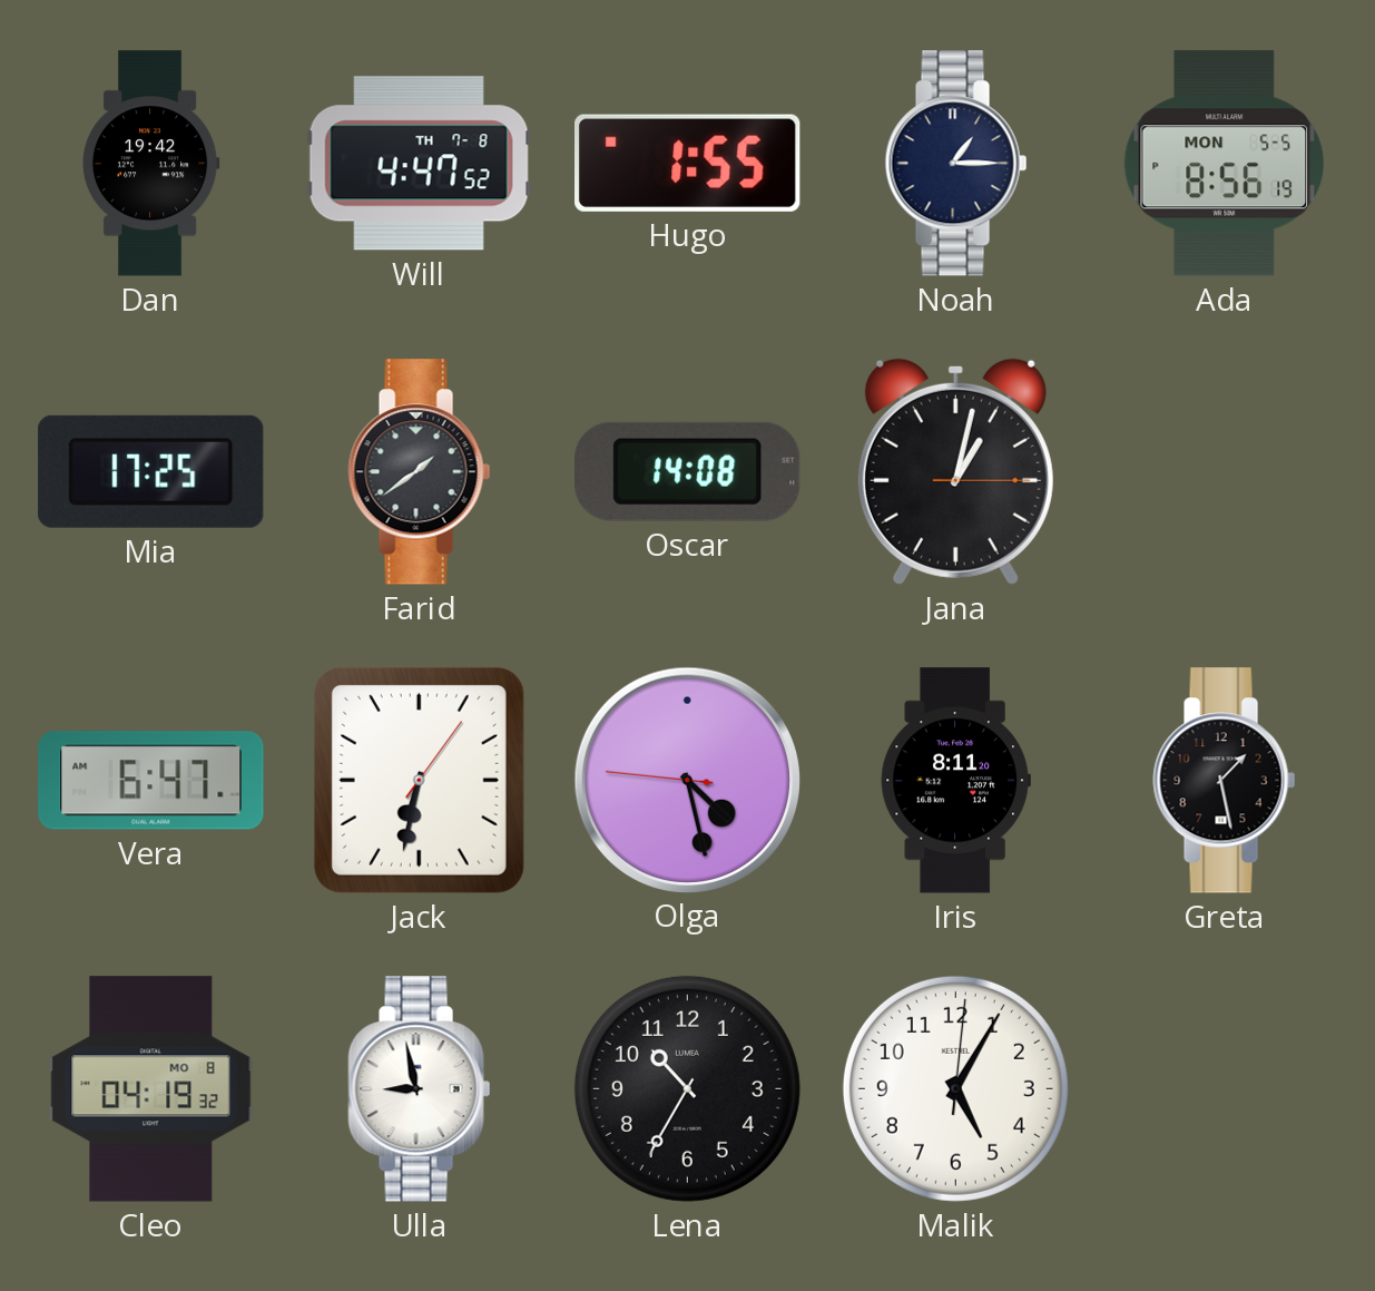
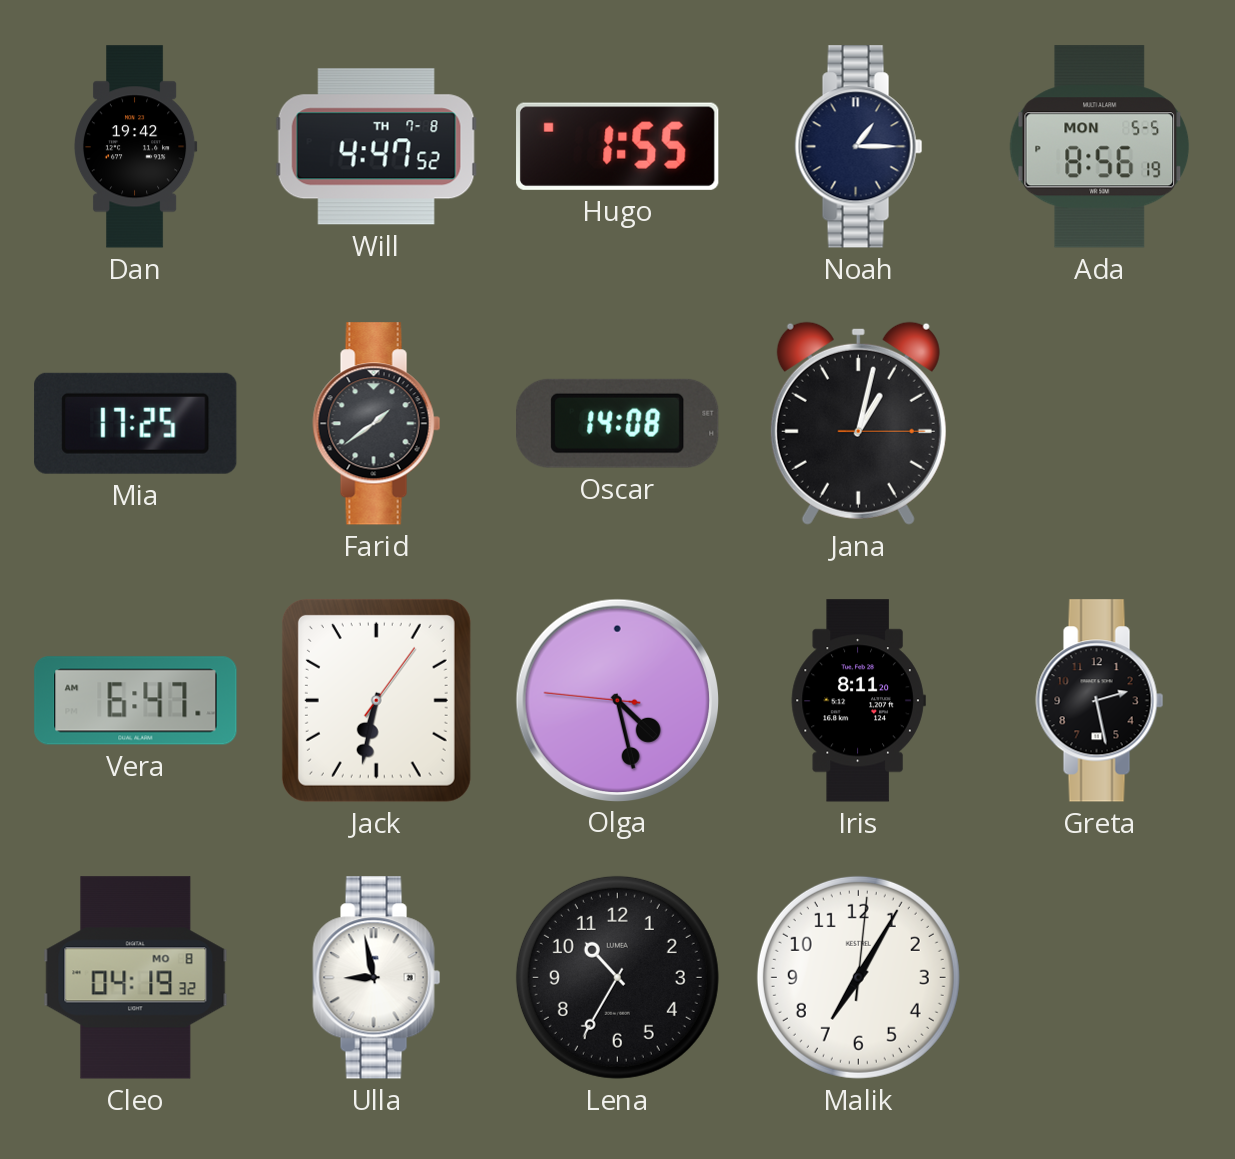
Greta: 1:28 -> 2:28
Malik: 5:05 -> 7:05
